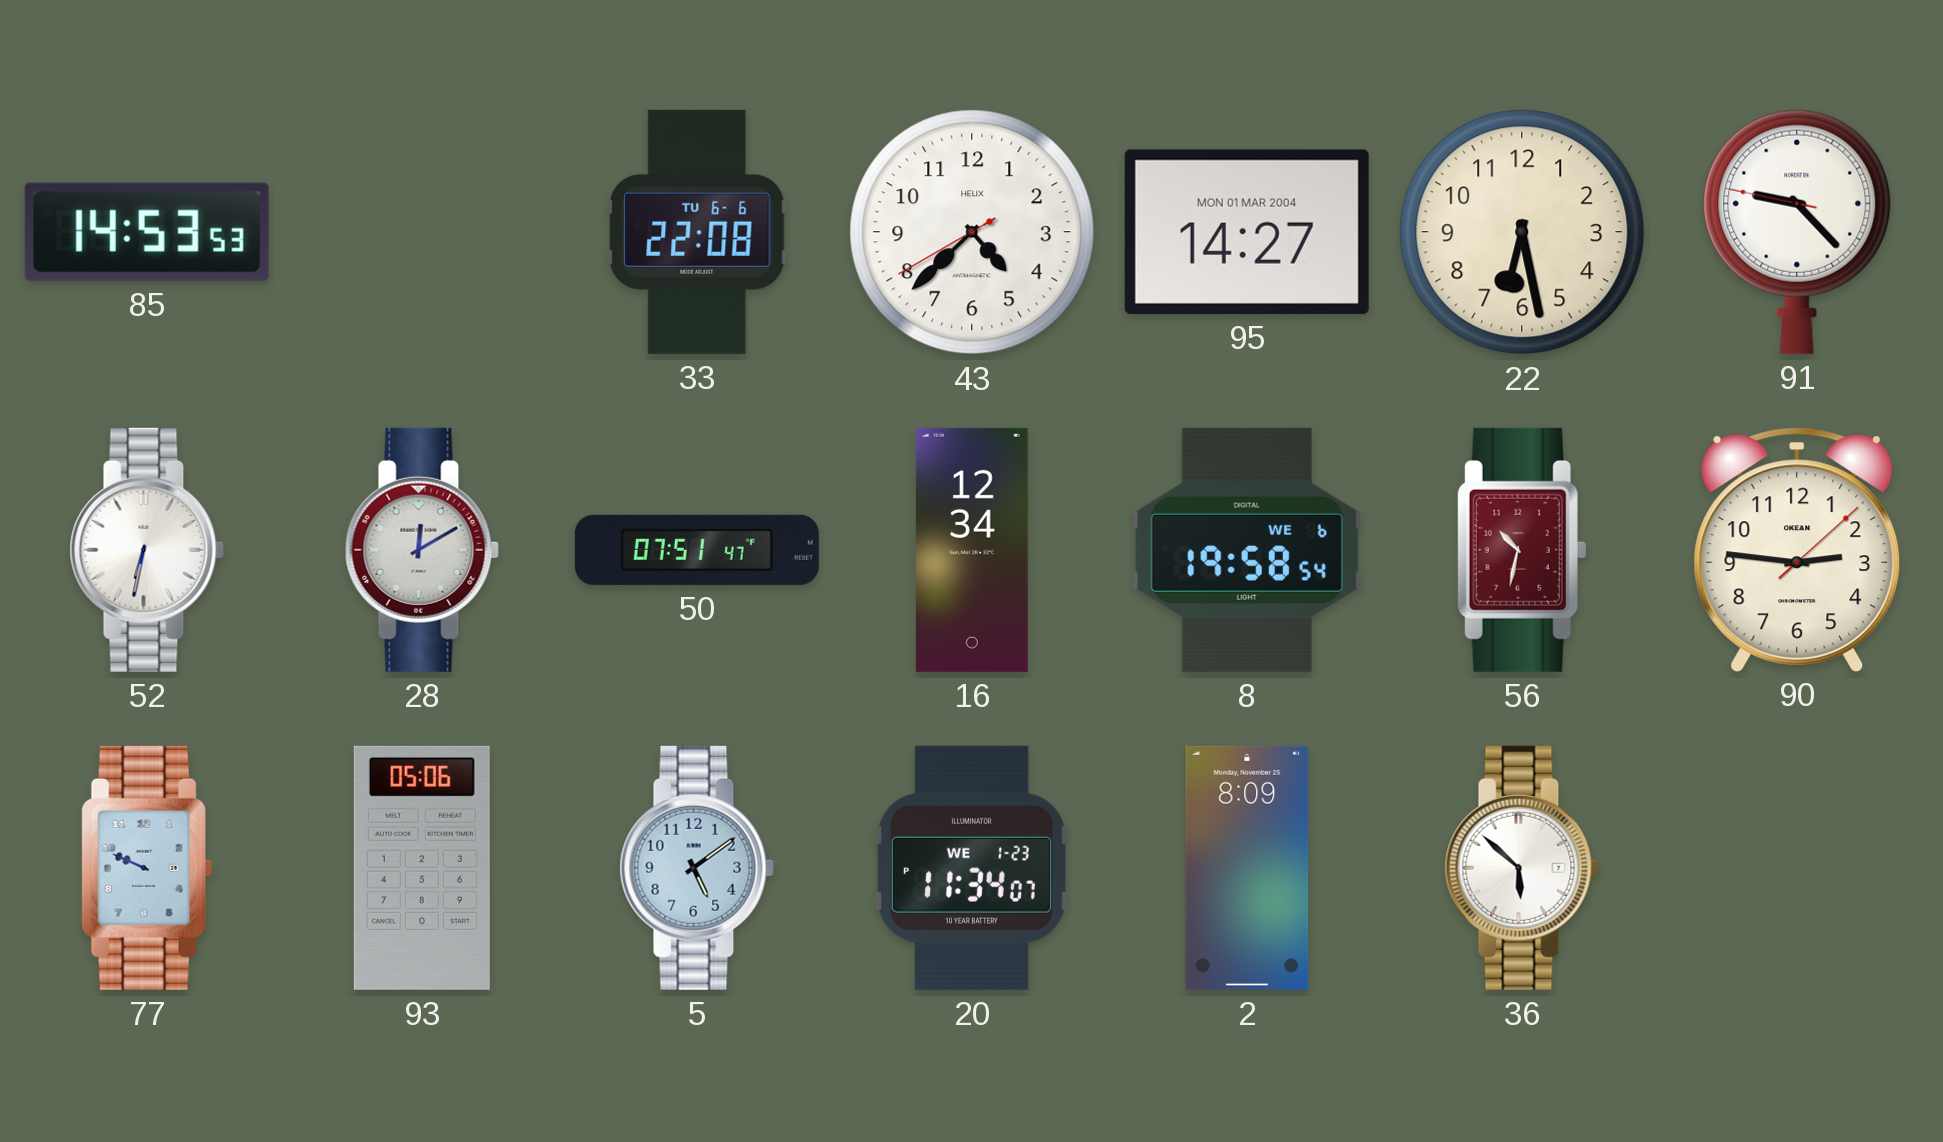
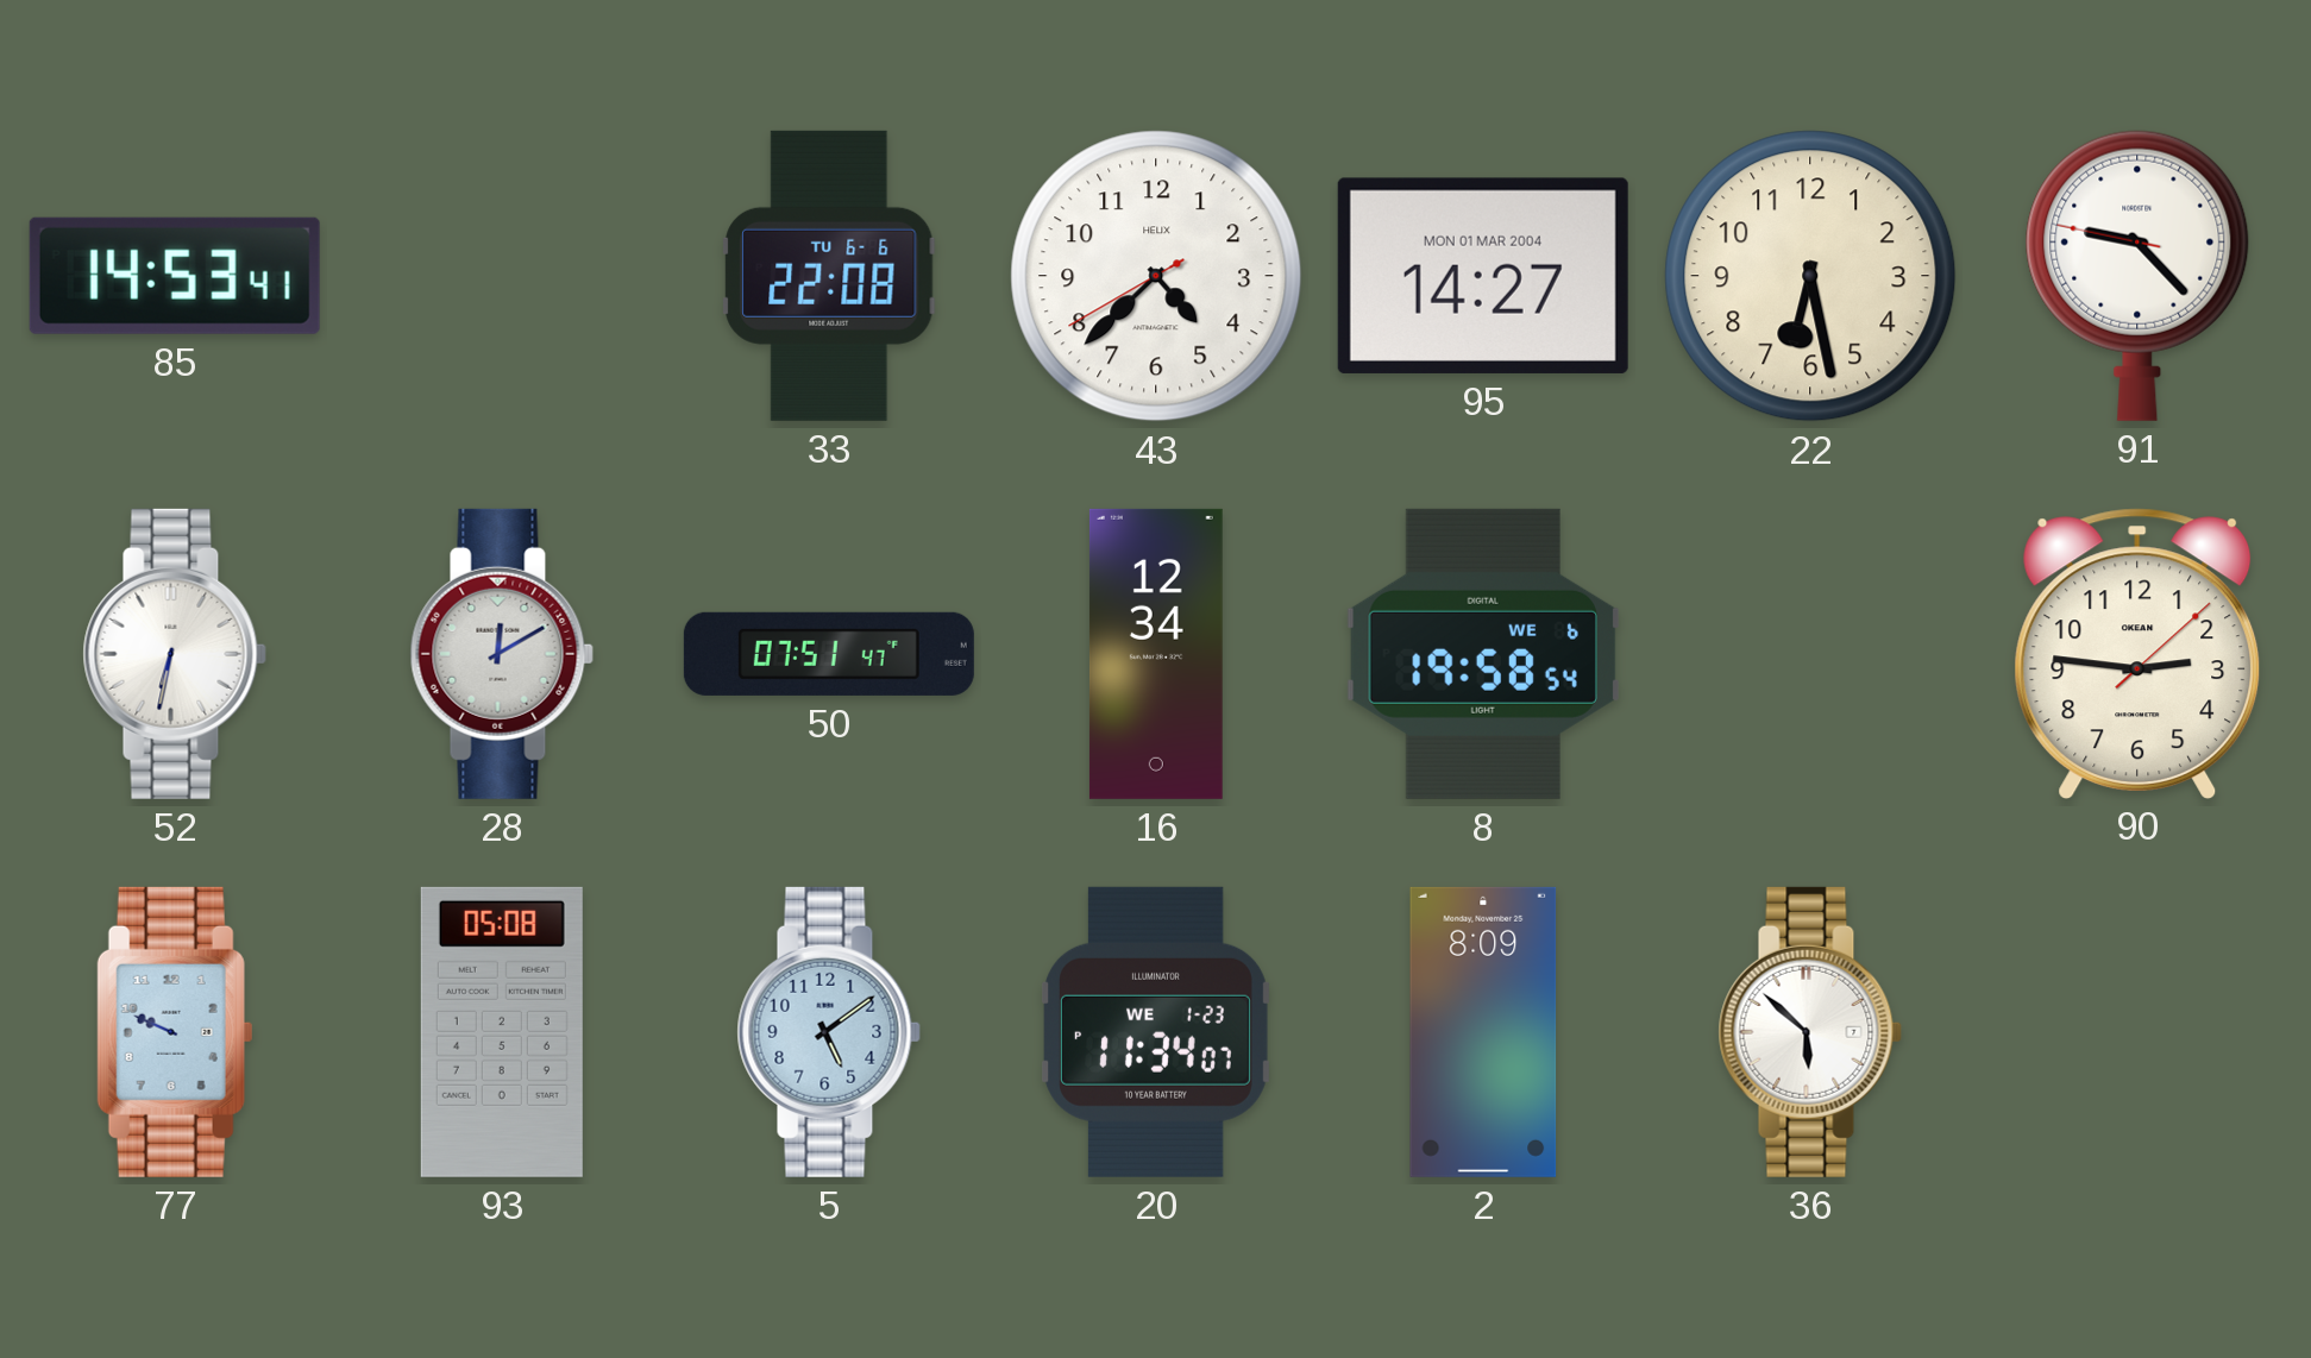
85: 14:53:53 -> 14:53:41
56: 10:32 -> none
93: 05:06 -> 05:08
